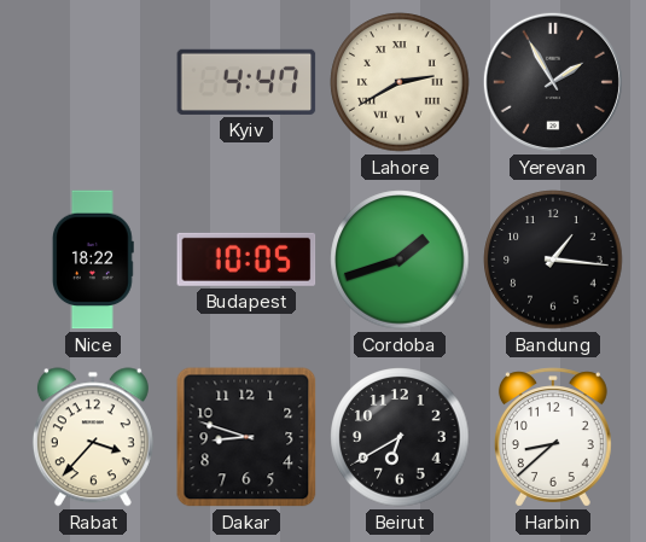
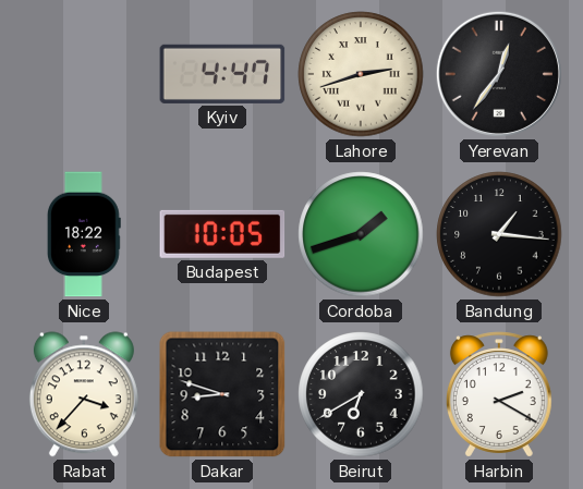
Lahore: 2:40 -> 2:42
Yerevan: 1:55 -> 12:36
Harbin: 8:38 -> 2:20
